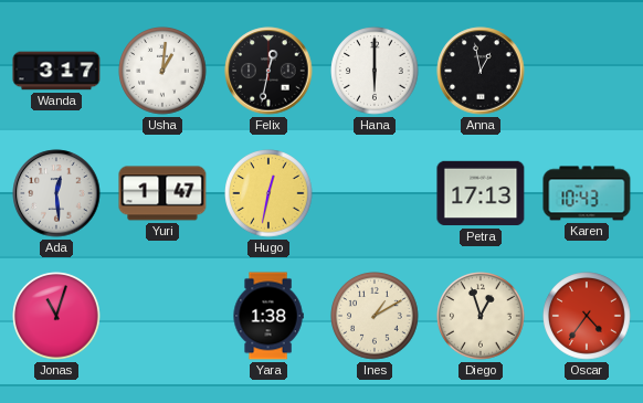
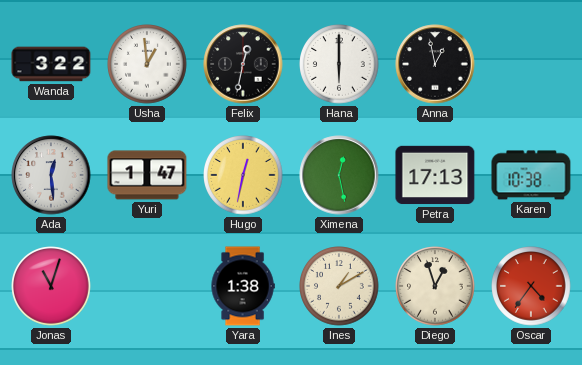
Wanda: 3:17 -> 3:22
Usha: 1:01 -> 12:59
Ximena: none -> 12:28
Karen: 10:43 -> 10:38
